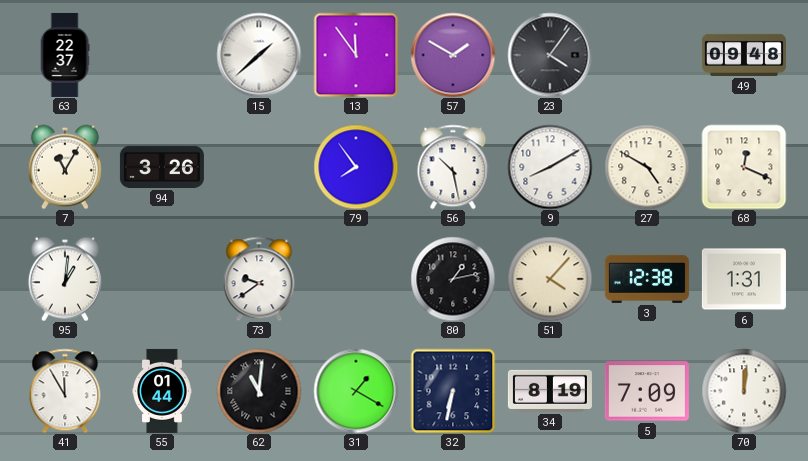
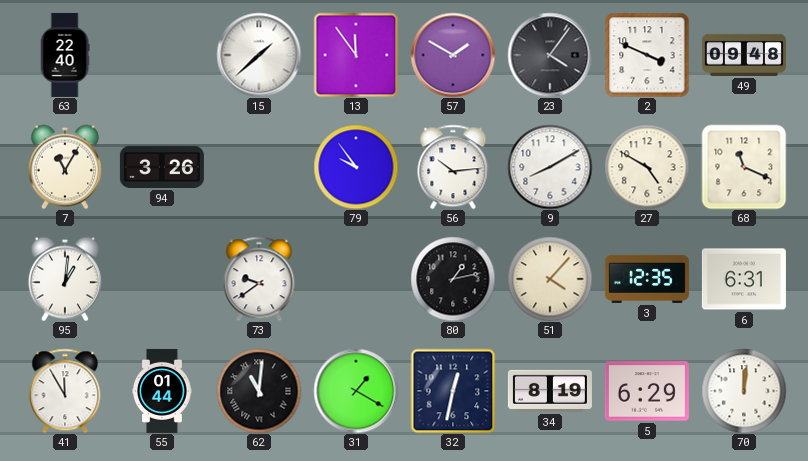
63: 22:37 -> 22:40
2: none -> 3:49
79: 7:54 -> 9:54
56: 10:28 -> 10:14
68: 12:19 -> 11:19
3: 12:38 -> 12:35
6: 1:31 -> 6:31
32: 6:32 -> 12:32
5: 7:09 -> 6:29
